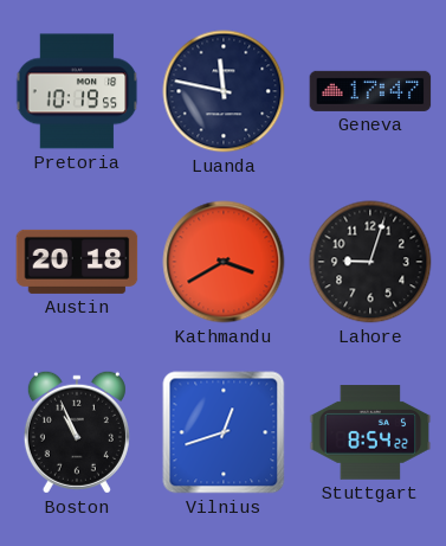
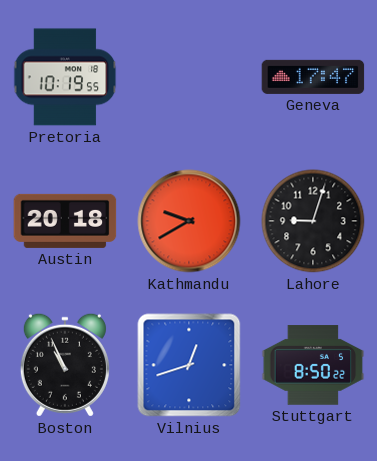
Luanda: 11:47 -> none
Kathmandu: 3:40 -> 9:40
Stuttgart: 8:54 -> 8:50
